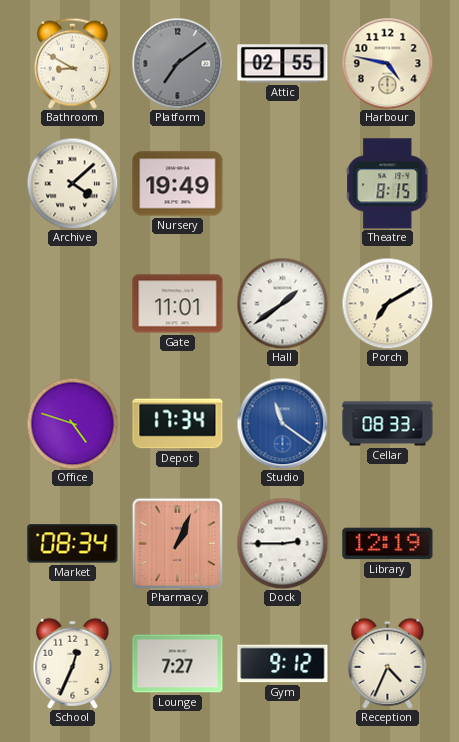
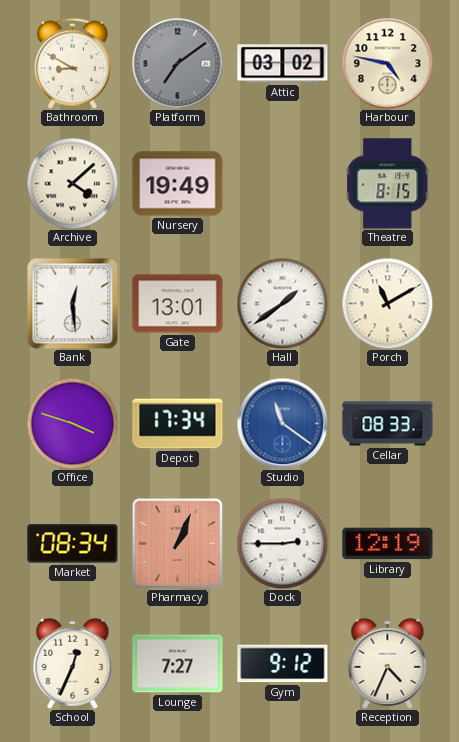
Attic: 02:55 -> 03:02
Bank: none -> 12:29
Gate: 11:01 -> 13:01
Porch: 7:10 -> 11:10
Office: 4:48 -> 3:48
